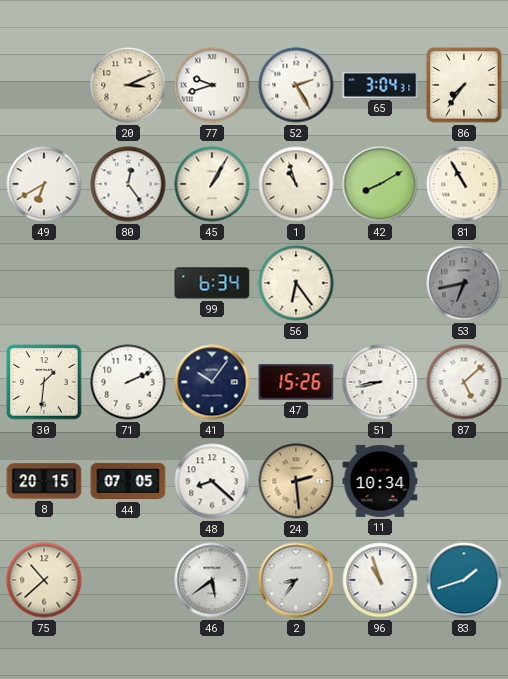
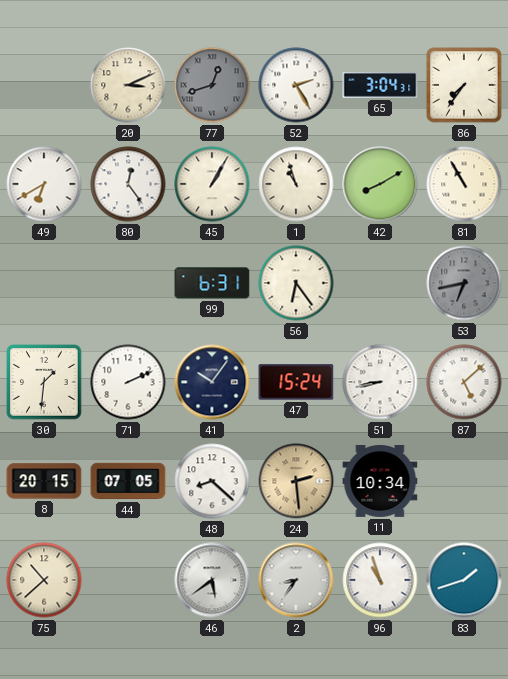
77: 9:42 -> 12:42
77 dial: white -> grey
99: 6:34 -> 6:31
47: 15:26 -> 15:24
